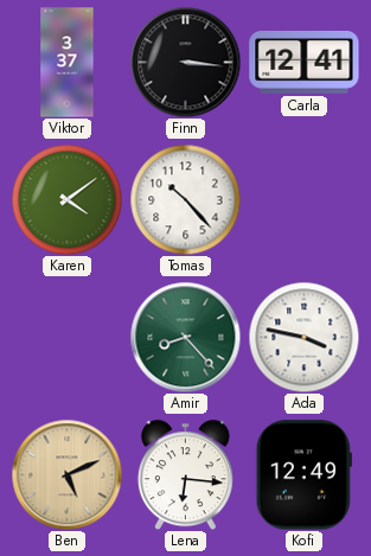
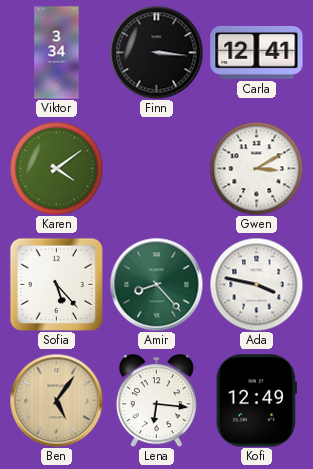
Viktor: 3:37 -> 3:34
Tomas: 10:23 -> none
Gwen: none -> 3:10
Sofia: none -> 5:23
Ben: 5:11 -> 5:06
